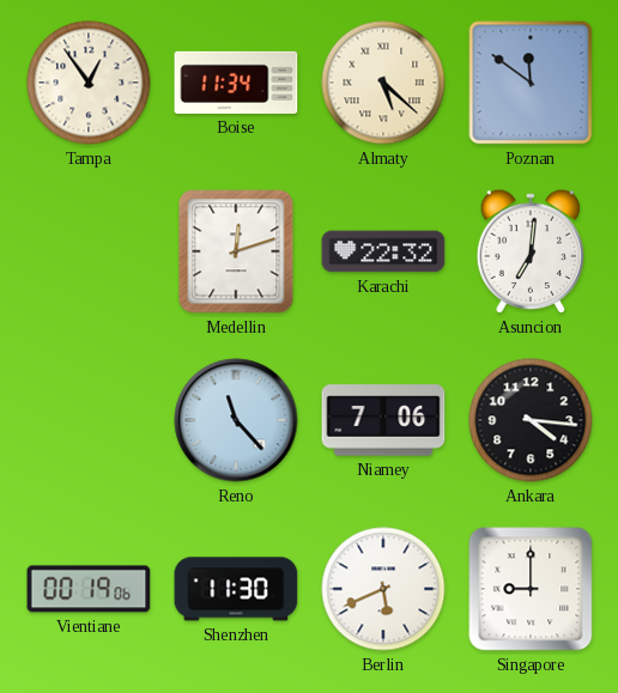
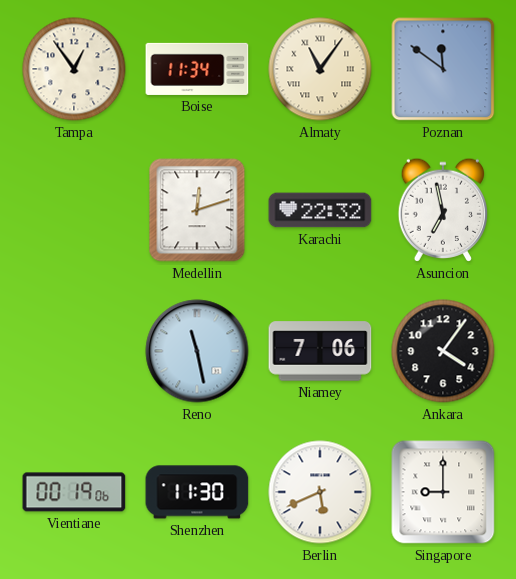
Almaty: 5:22 -> 11:06
Asuncion: 7:01 -> 6:58
Reno: 11:23 -> 11:28
Ankara: 4:16 -> 4:06
